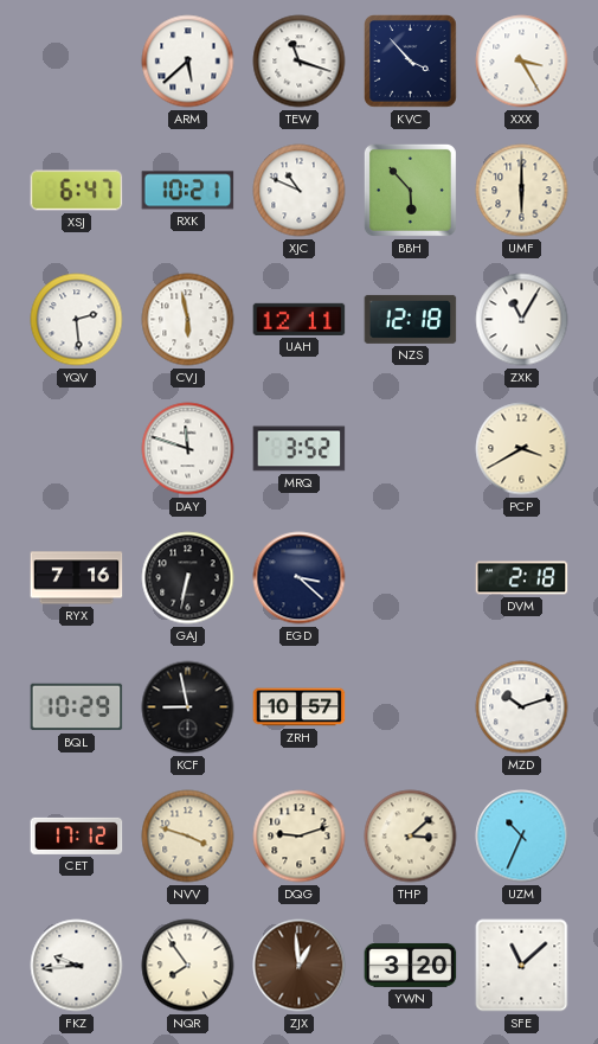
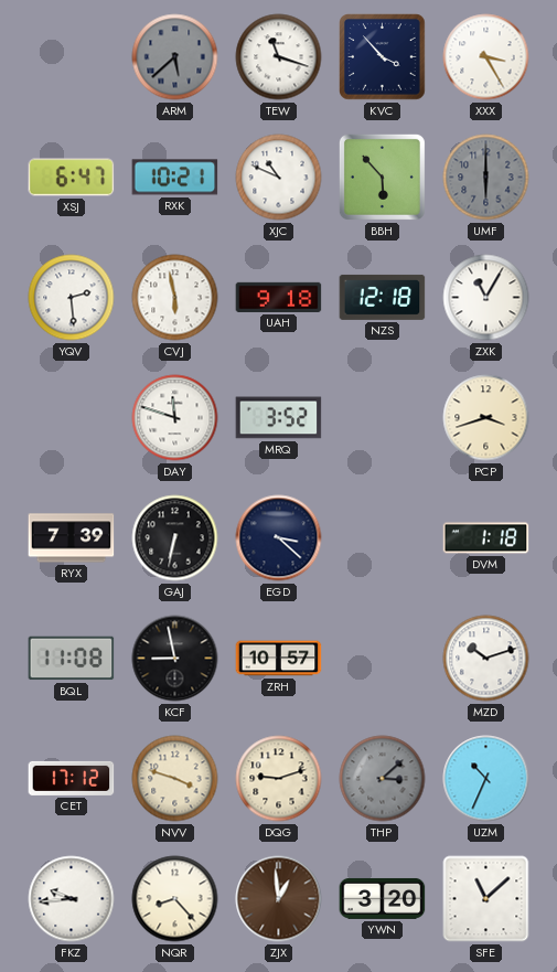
ARM dial: white -> grey
UMF dial: cream -> grey
UAH: 12:11 -> 9:18
PCP: 3:40 -> 3:42
RYX: 7:16 -> 7:39
DVM: 2:18 -> 1:18
BQL: 10:29 -> 11:08
THP dial: cream -> grey
NQR: 7:54 -> 8:23
